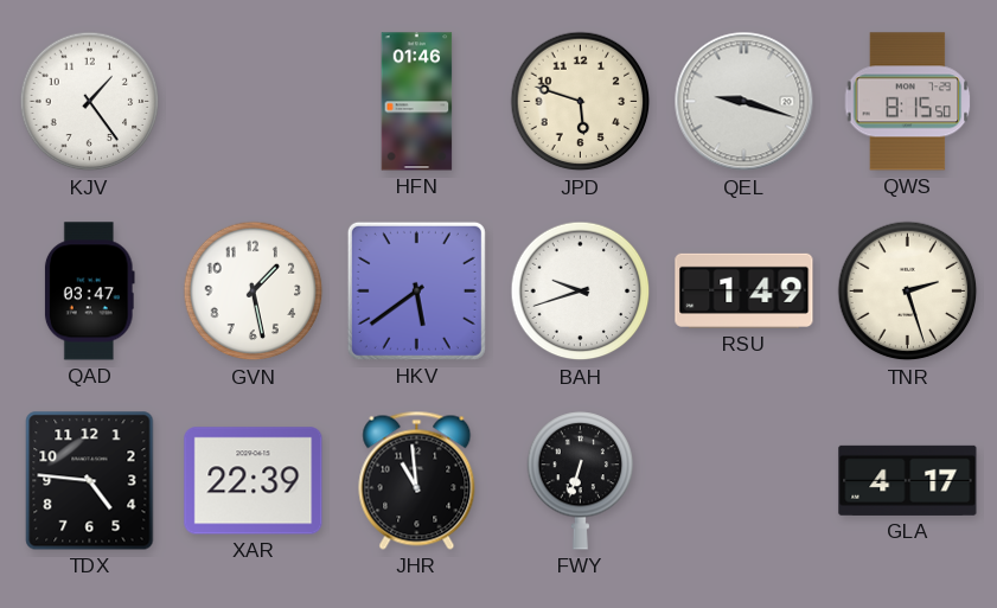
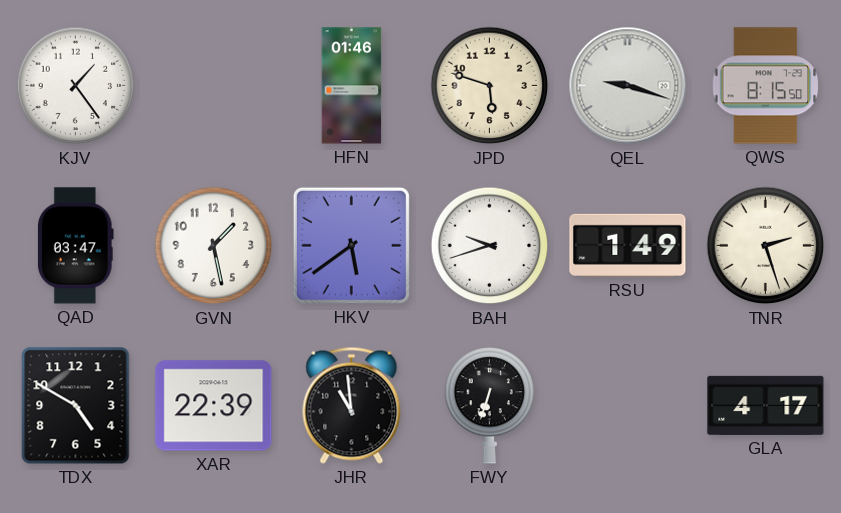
TDX: 4:46 -> 4:50
